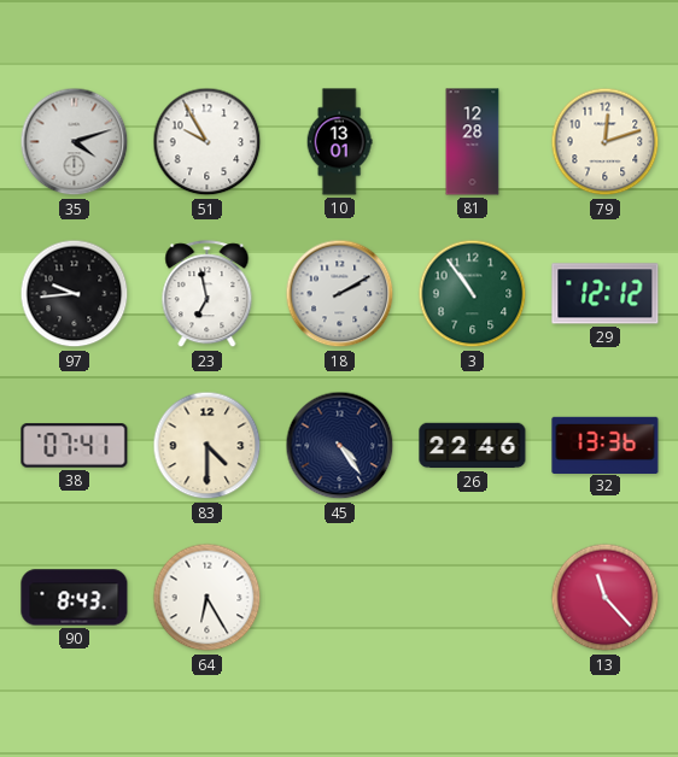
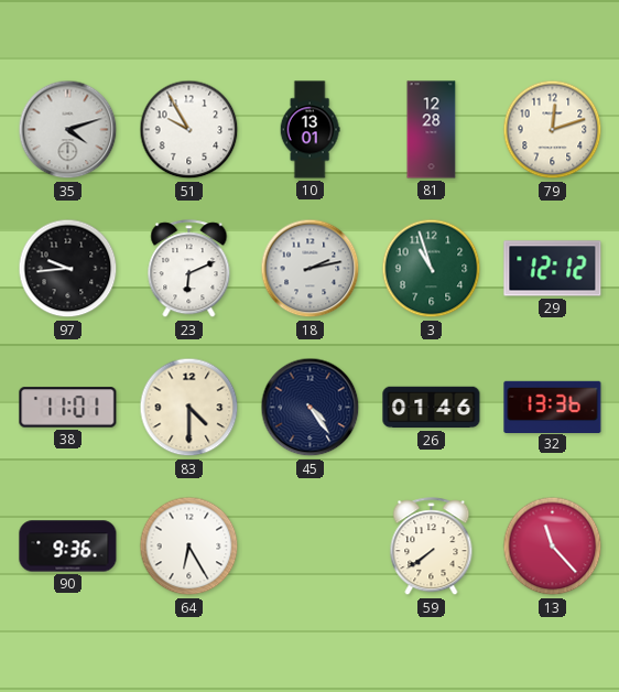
23: 6:58 -> 6:11
18: 2:10 -> 2:13
3: 10:54 -> 10:57
38: 07:41 -> 11:01
26: 22:46 -> 01:46
90: 8:43 -> 9:36
59: none -> 7:39
